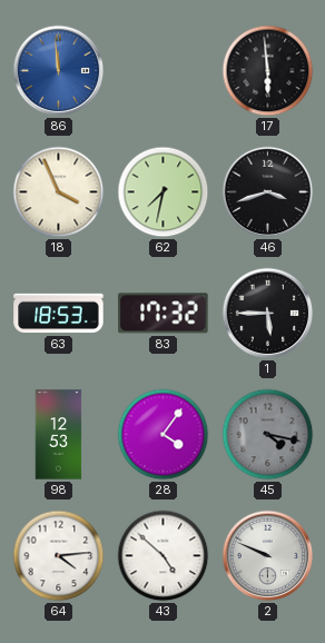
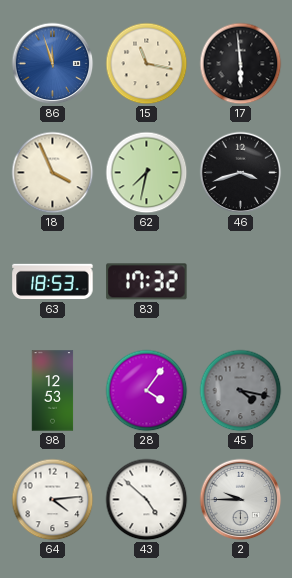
86: 11:59 -> 11:57
15: none -> 11:17
1: 5:45 -> none
2: 9:49 -> 9:45
